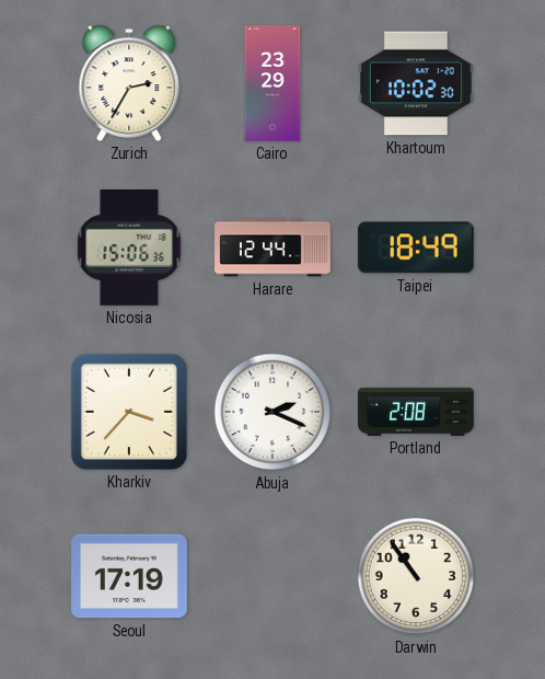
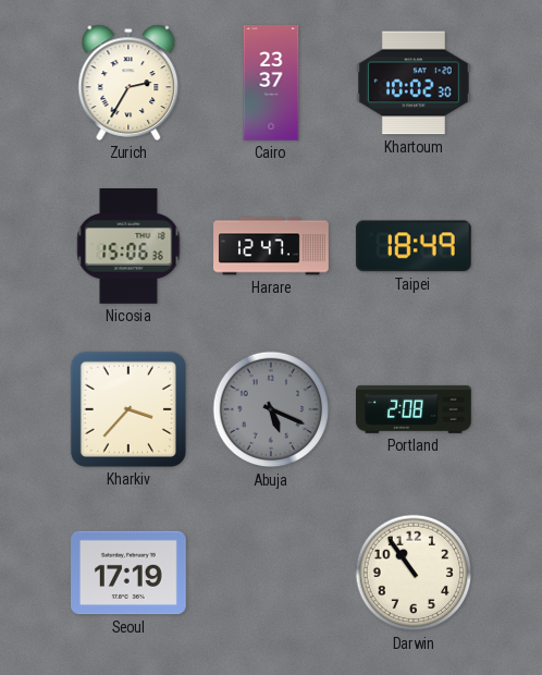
Cairo: 23:29 -> 23:37
Harare: 12:44 -> 12:47
Abuja: 2:19 -> 5:19
Abuja dial: white -> grey
